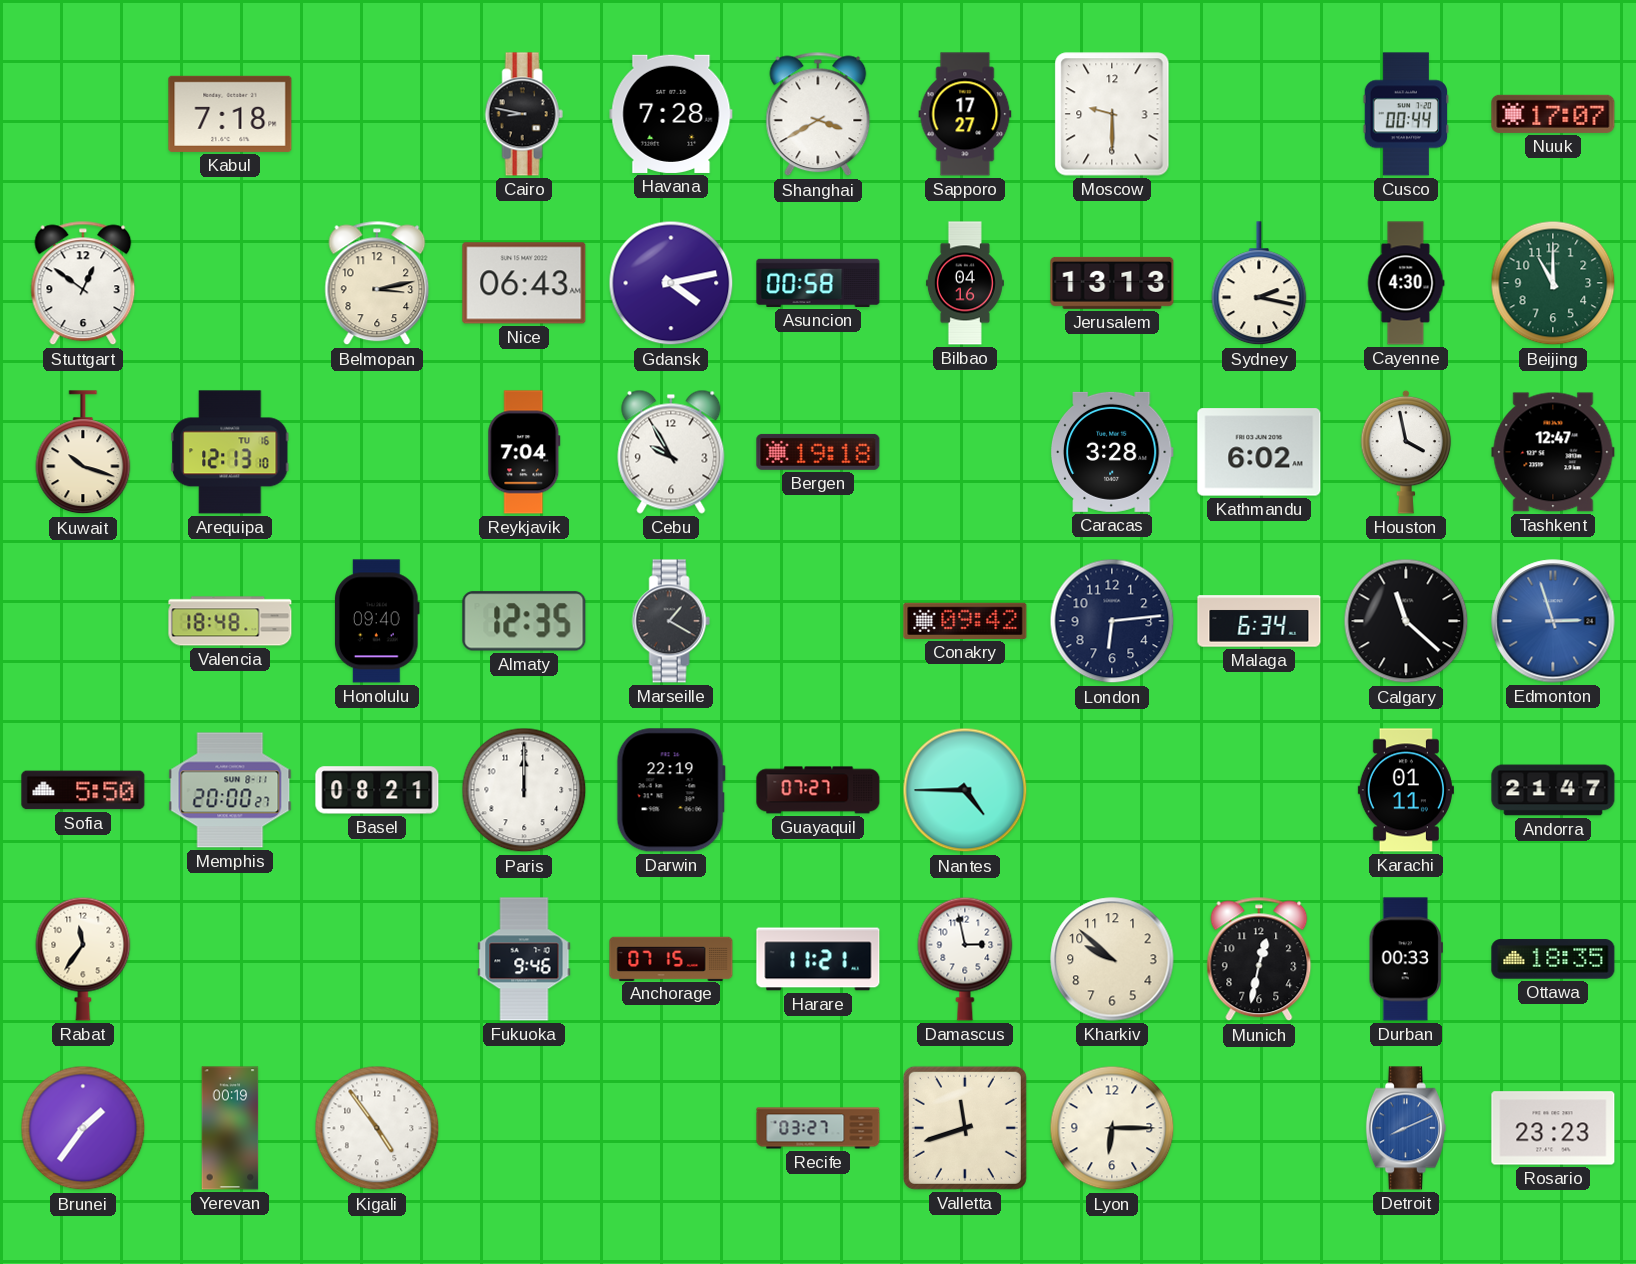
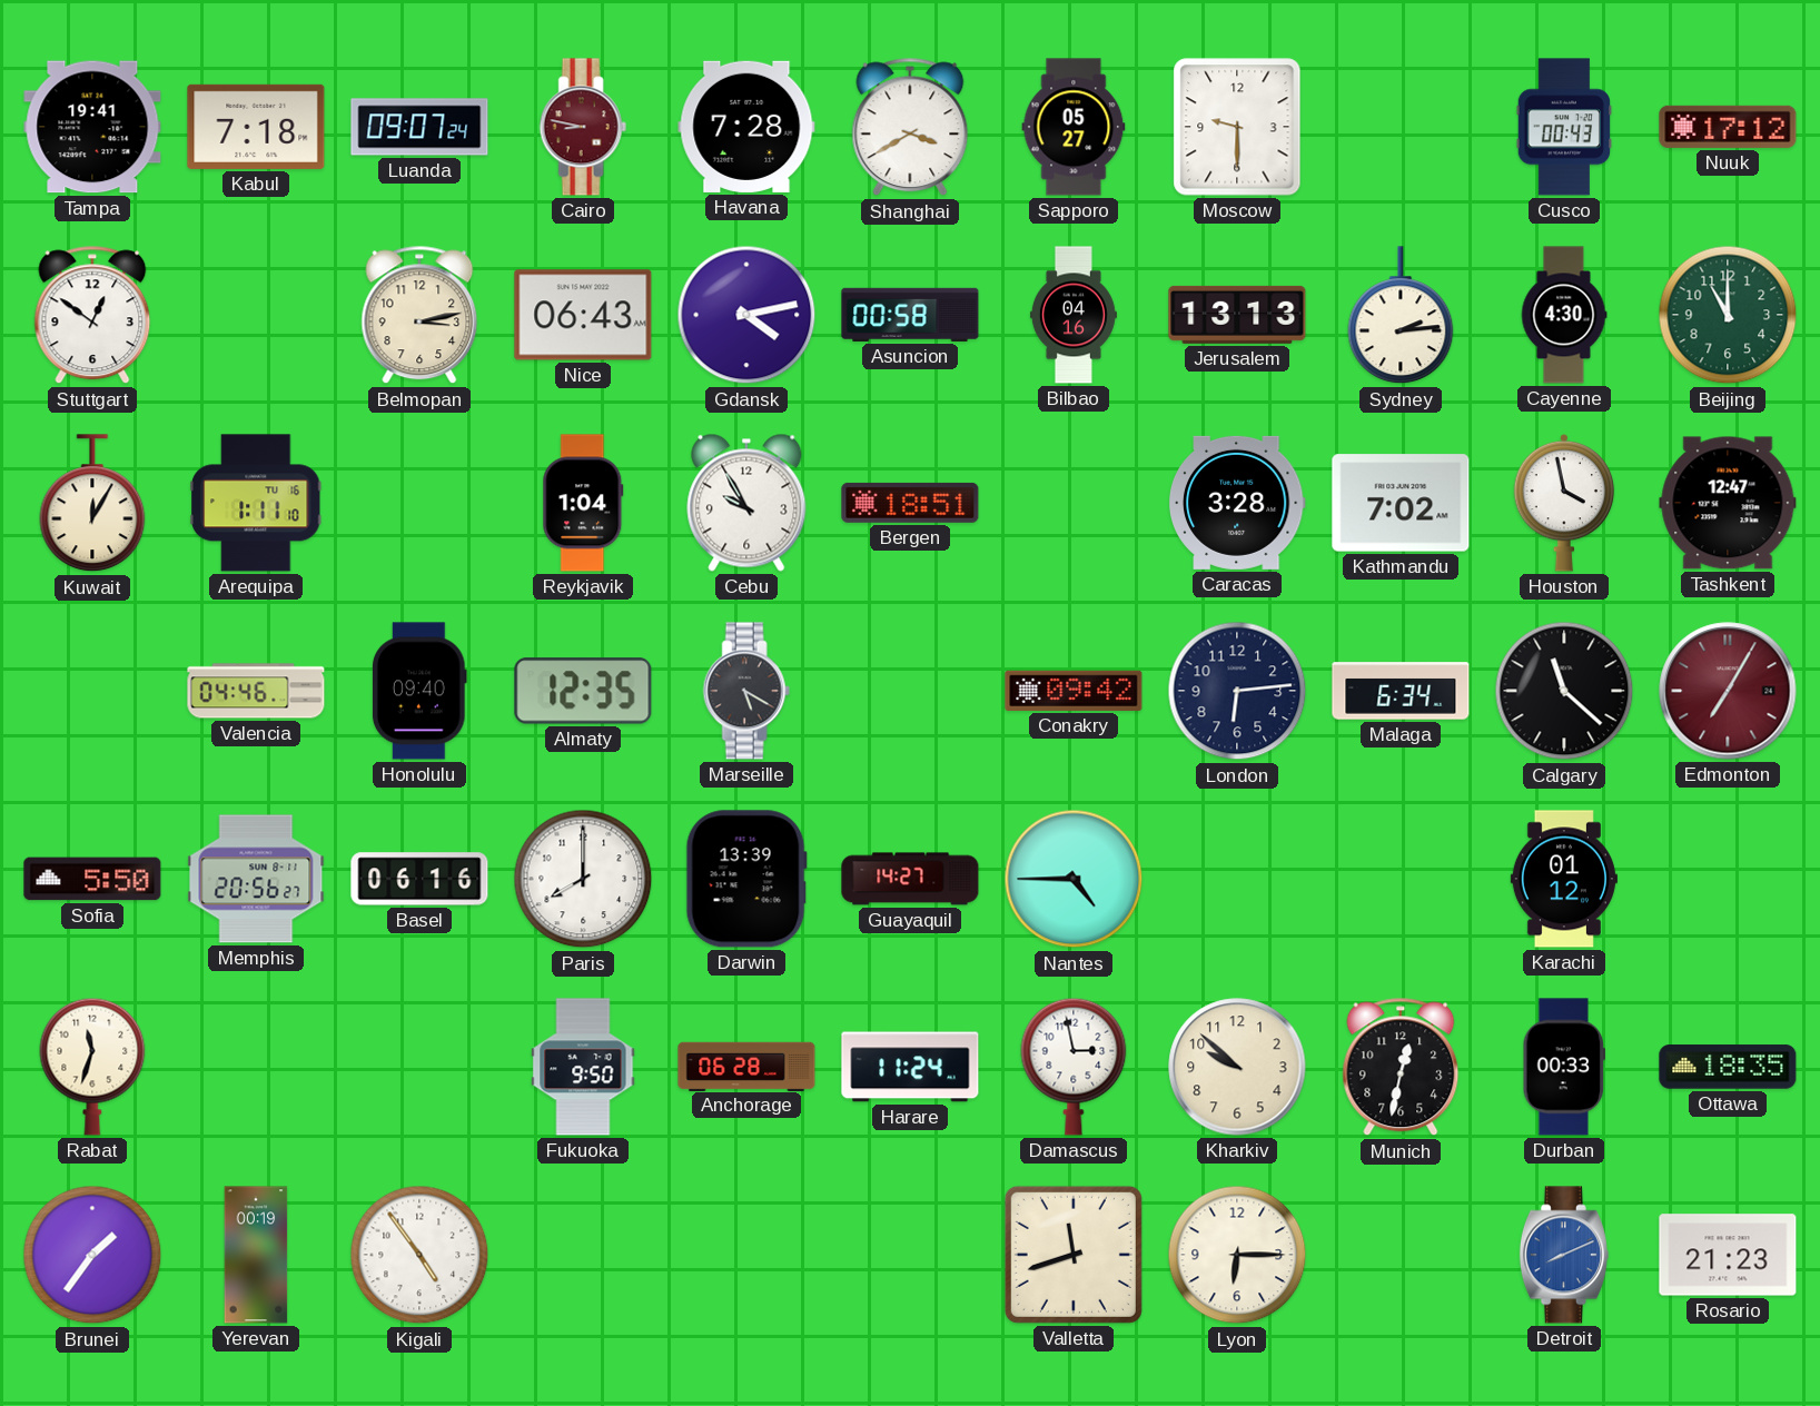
Tampa: none -> 19:41
Luanda: none -> 09:07
Cairo dial: black -> burgundy
Sapporo: 17:27 -> 05:27
Cusco: 00:44 -> 00:43
Nuuk: 17:07 -> 17:12
Sydney: 2:17 -> 2:14
Kuwait: 10:18 -> 12:05
Arequipa: 12:13 -> 1:11
Reykjavik: 7:04 -> 1:04
Bergen: 19:18 -> 18:51
Kathmandu: 6:02 -> 7:02
Valencia: 18:48 -> 04:46
Marseille: 1:20 -> 5:20
Edmonton: 2:57 -> 7:05
Edmonton dial: blue -> burgundy
Memphis: 20:00 -> 20:56
Basel: 08:21 -> 06:16
Paris: 12:00 -> 8:00
Darwin: 22:19 -> 13:39
Guayaquil: 07:27 -> 14:27
Karachi: 01:11 -> 01:12
Andorra: 21:47 -> none
Rabat: 11:36 -> 11:33
Fukuoka: 9:46 -> 9:50
Anchorage: 07:15 -> 06:28
Harare: 11:21 -> 11:24
Recife: 03:27 -> none
Rosario: 23:23 -> 21:23
